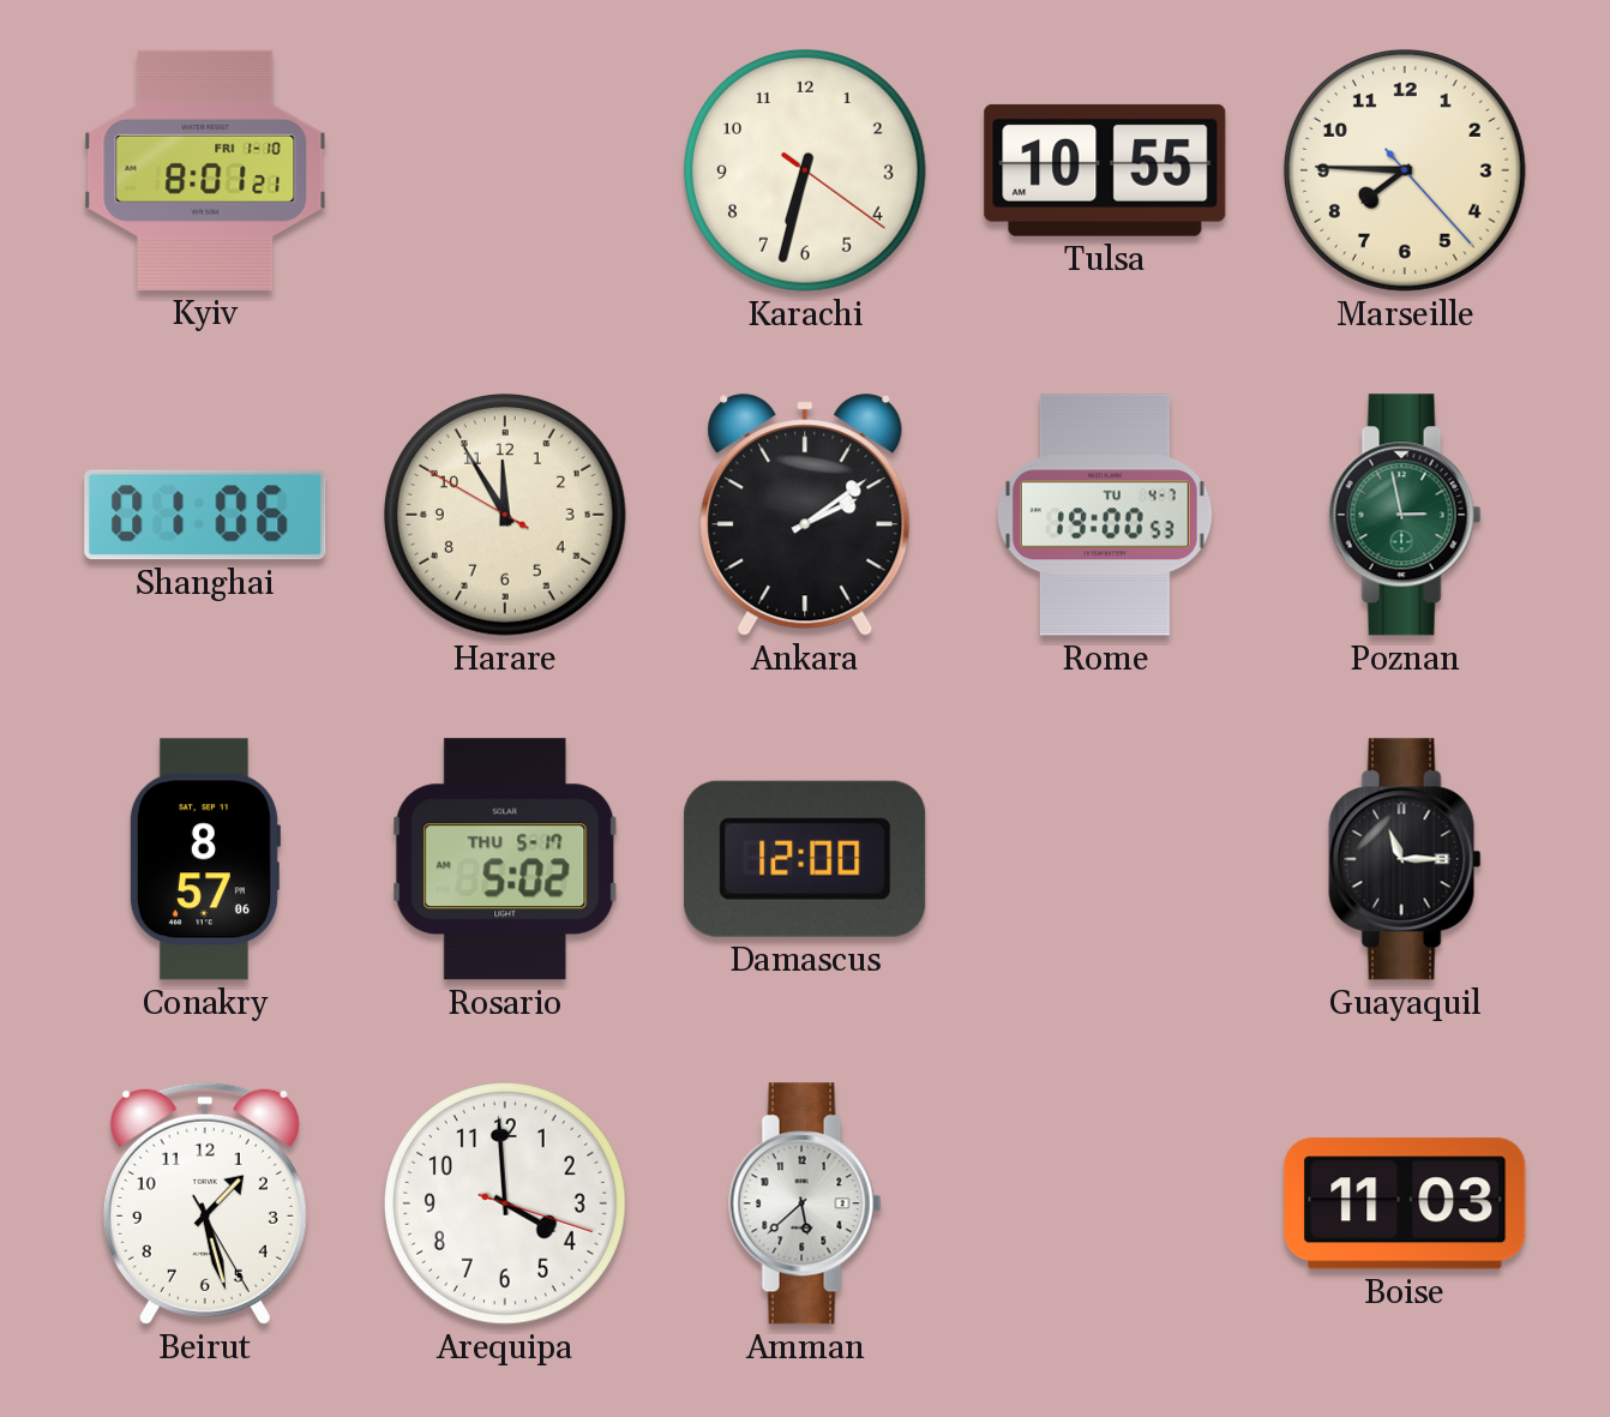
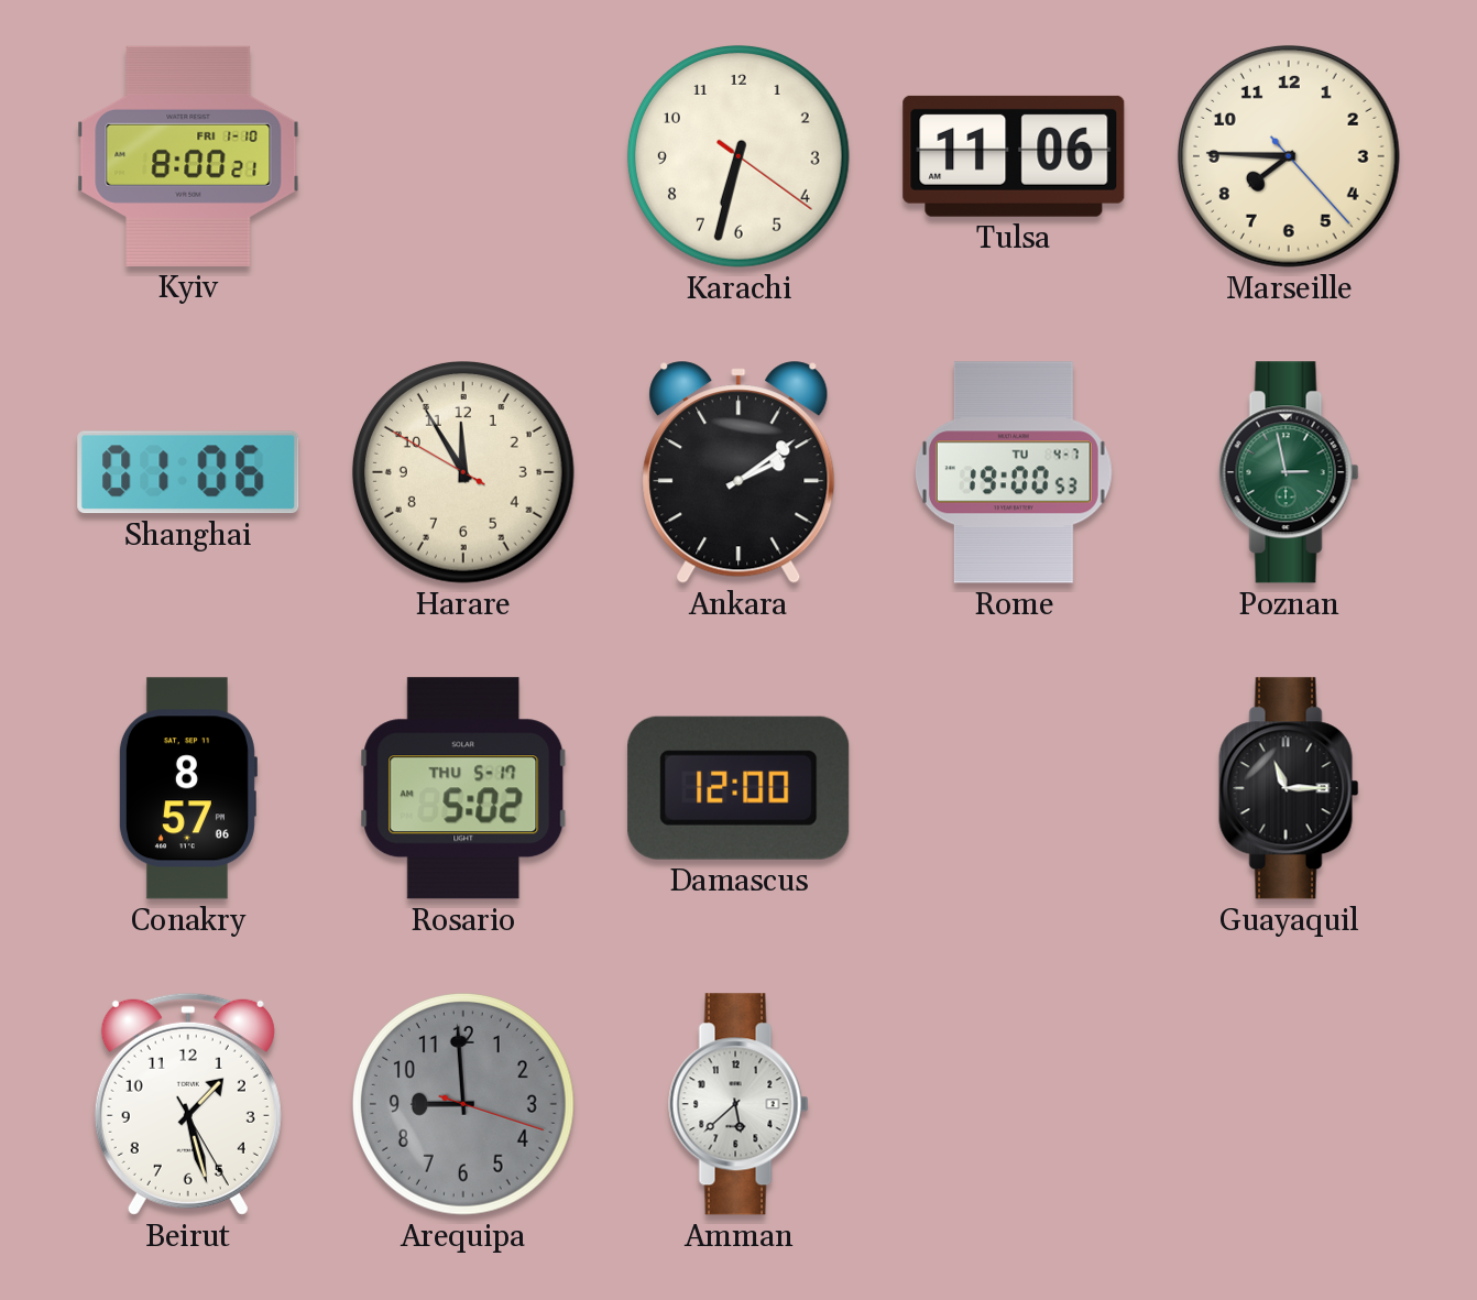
Kyiv: 8:01 -> 8:00
Tulsa: 10:55 -> 11:06
Arequipa: 3:59 -> 8:59
Arequipa dial: white -> grey
Boise: 11:03 -> none
